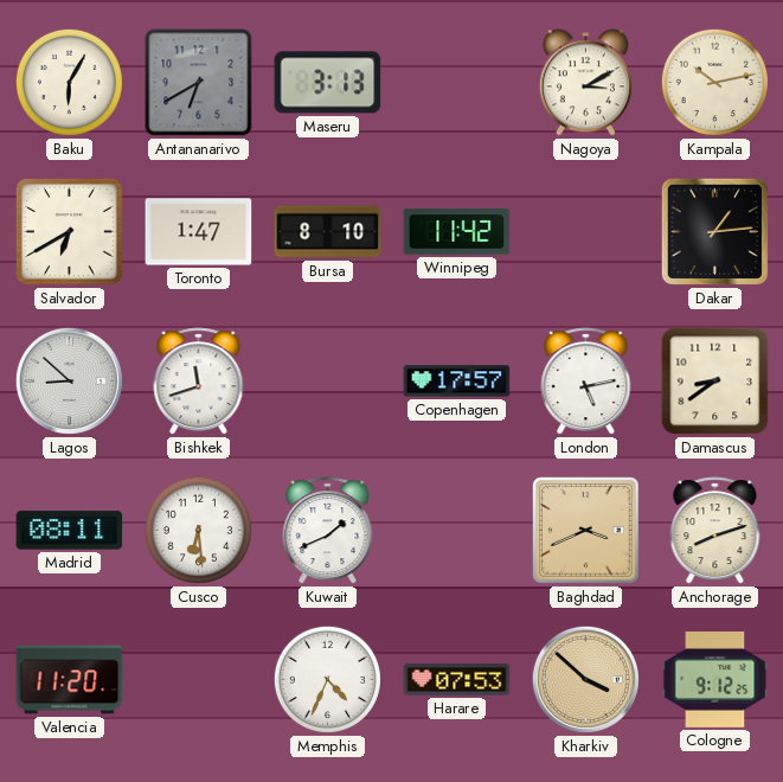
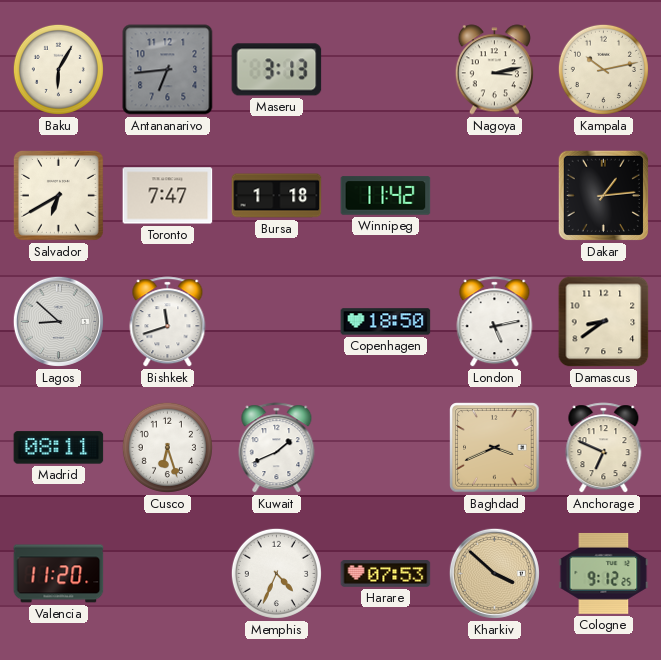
Antananarivo: 6:40 -> 6:44
Nagoya: 3:10 -> 3:13
Toronto: 1:47 -> 7:47
Bursa: 8:10 -> 1:18
Copenhagen: 17:57 -> 18:50
Cusco: 6:29 -> 6:27
Anchorage: 8:12 -> 6:49
